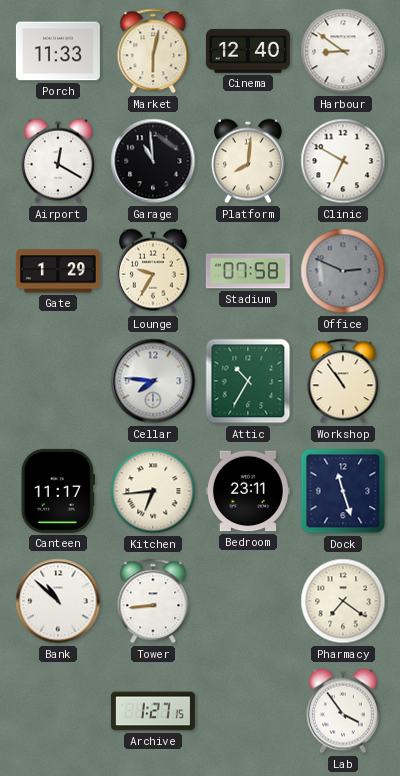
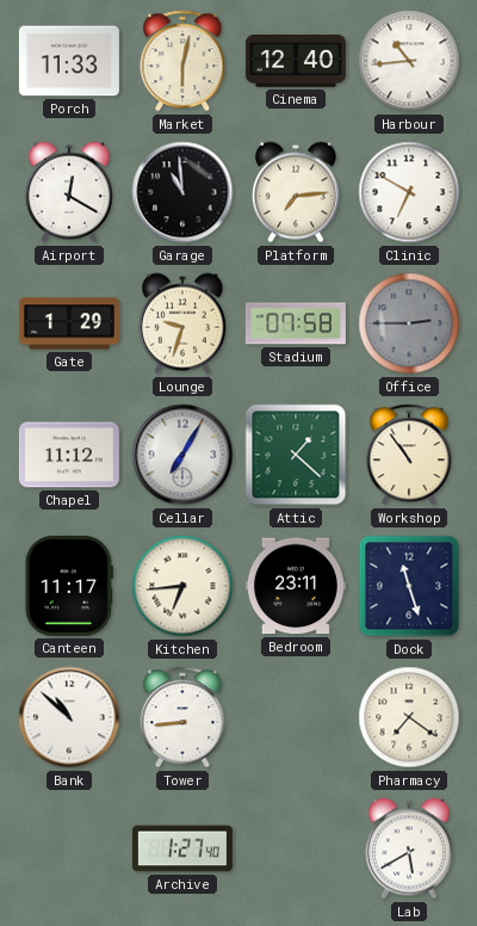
Harbour: 8:51 -> 10:44
Platform: 8:01 -> 7:14
Lounge: 9:35 -> 9:33
Office: 2:49 -> 2:45
Chapel: none -> 11:12
Cellar: 7:46 -> 7:05
Attic: 10:35 -> 1:22
Archive: 1:27:15 -> 1:27:40
Lab: 3:54 -> 5:40
